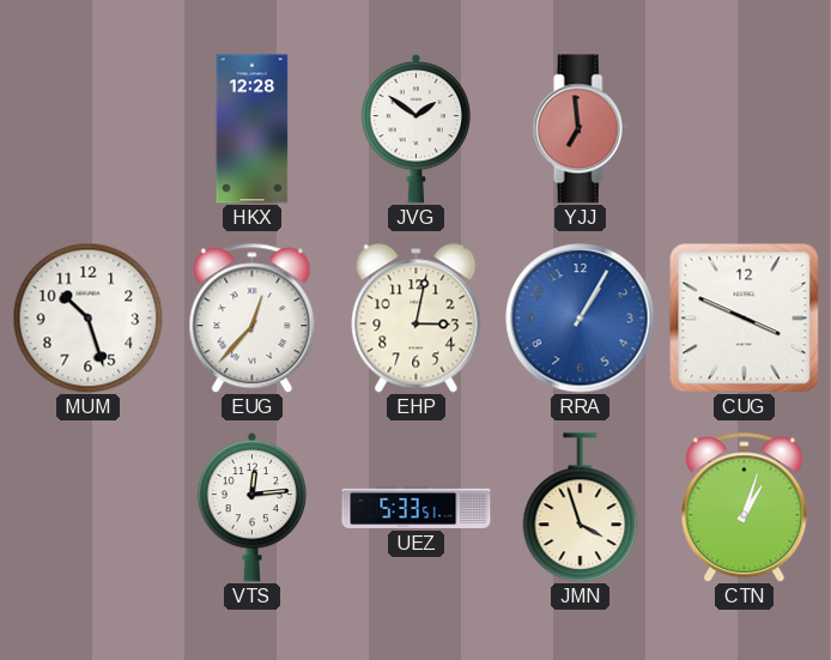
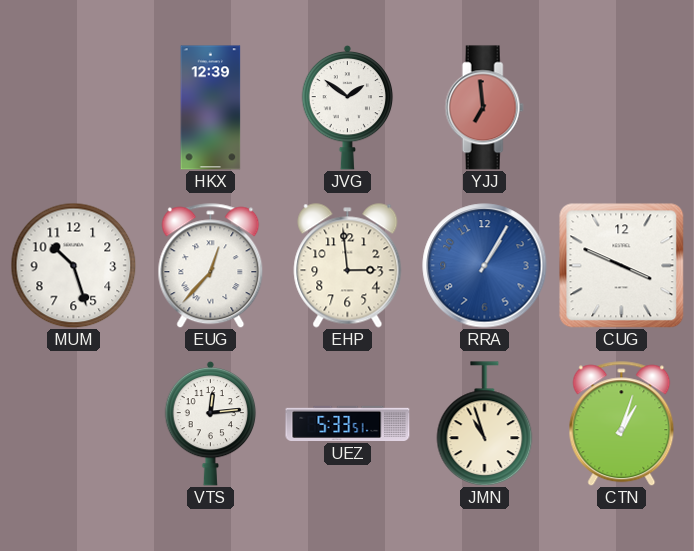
HKX: 12:28 -> 12:39
EHP: 3:02 -> 2:59
JMN: 3:57 -> 10:57
